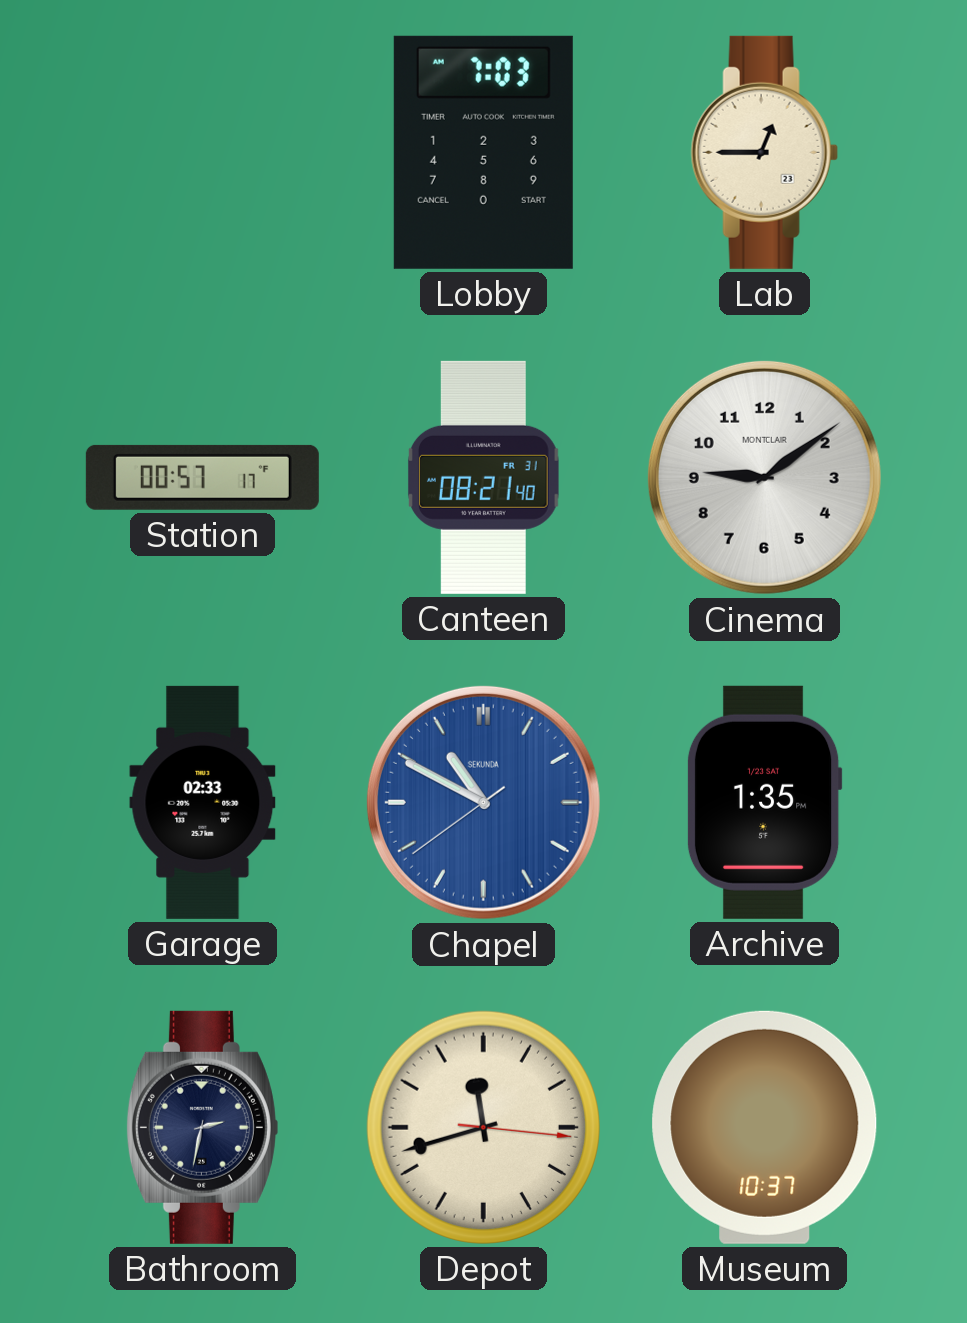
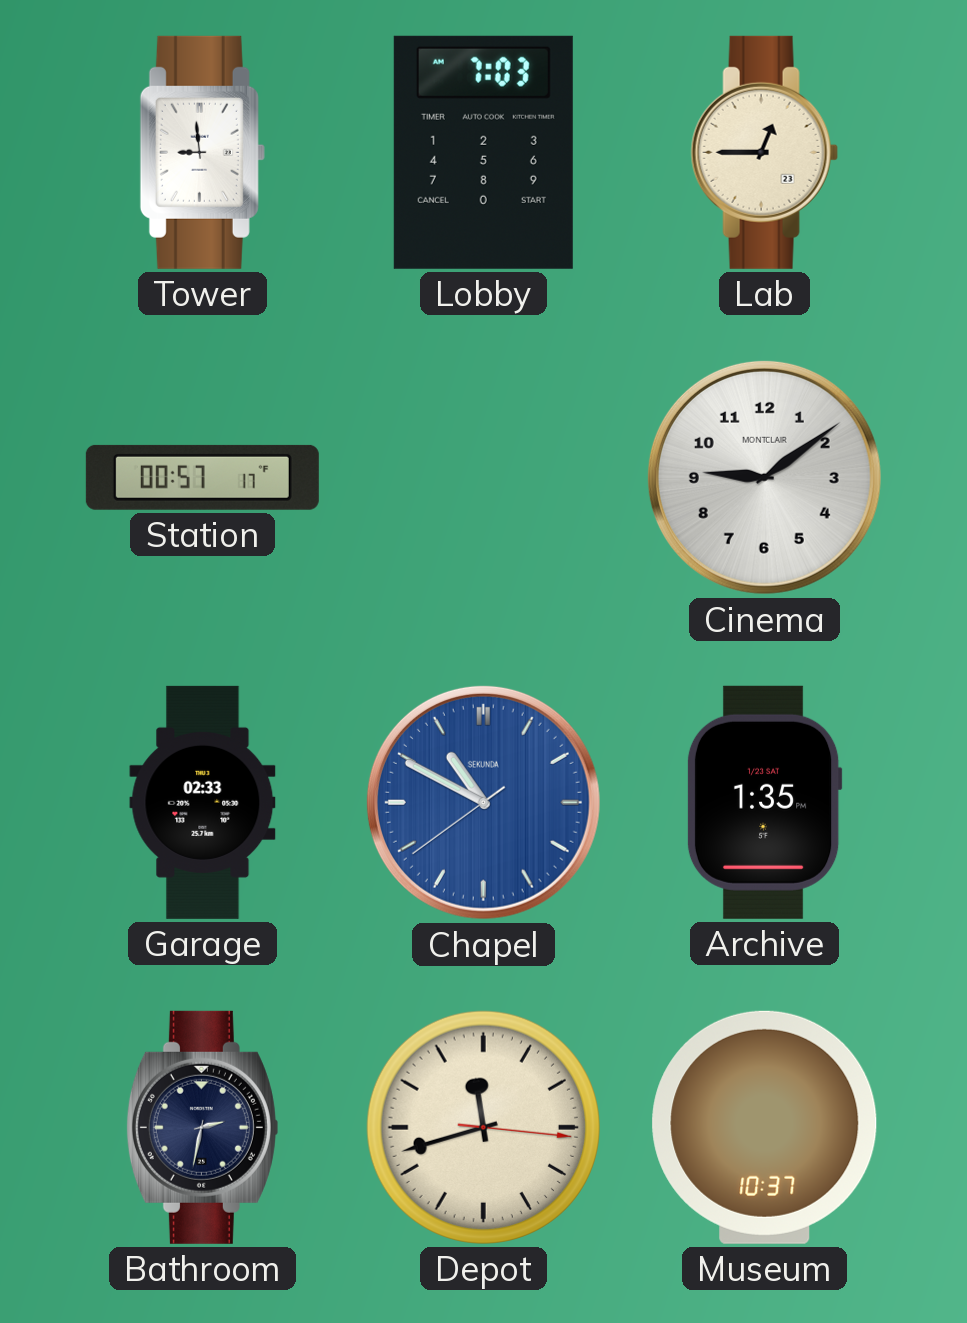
Tower: none -> 8:59
Canteen: 08:21 -> none
